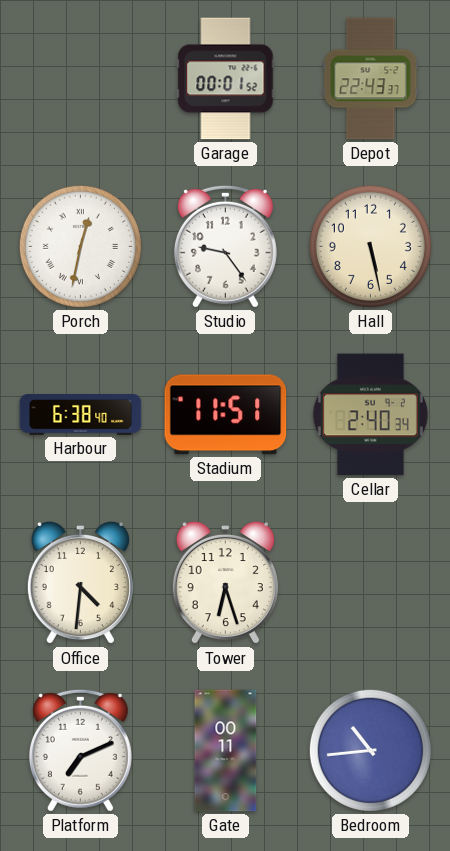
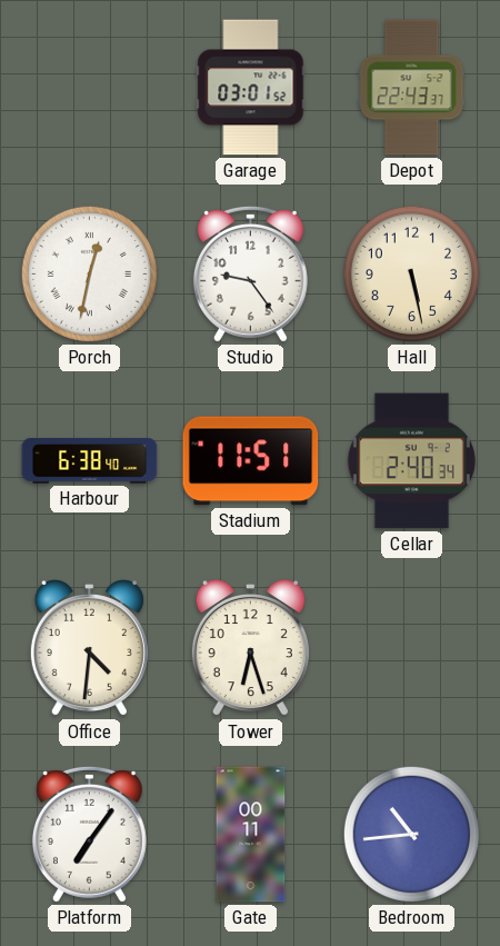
Garage: 00:01 -> 03:01
Platform: 7:11 -> 7:06
